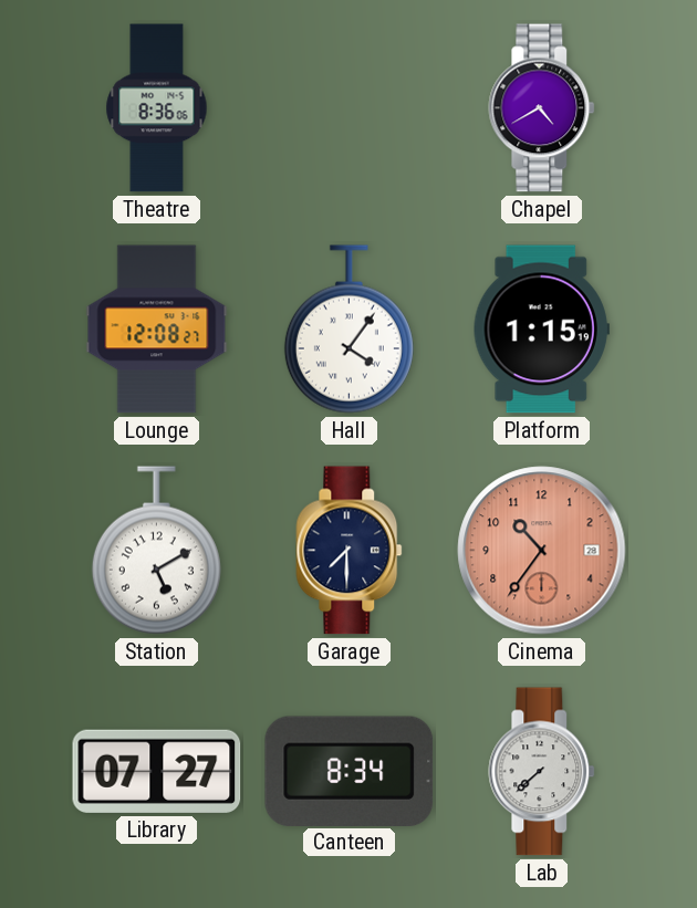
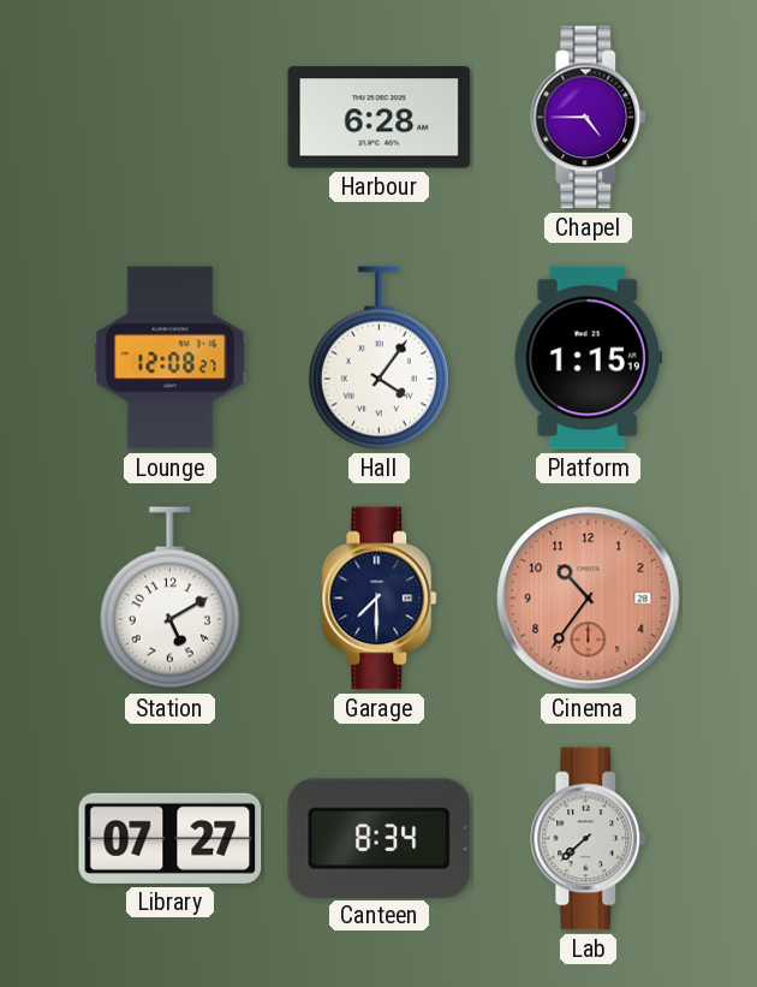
Theatre: 8:36 -> none
Harbour: none -> 6:28
Chapel: 4:40 -> 4:45
